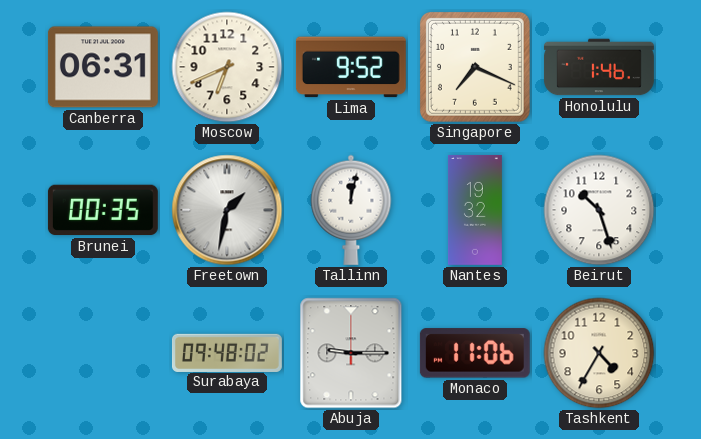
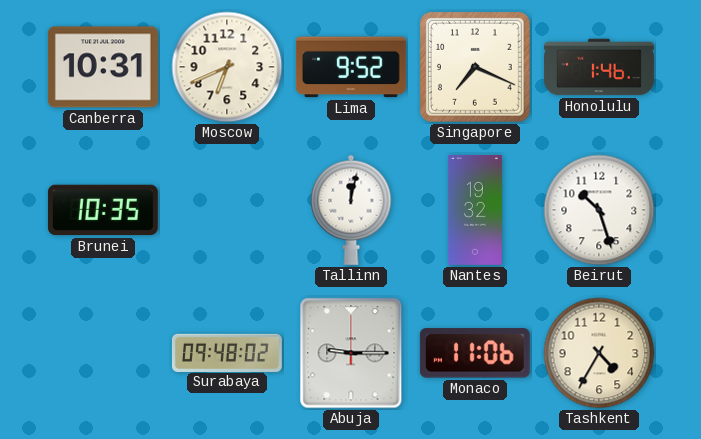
Canberra: 06:31 -> 10:31
Brunei: 00:35 -> 10:35
Freetown: 1:32 -> none
